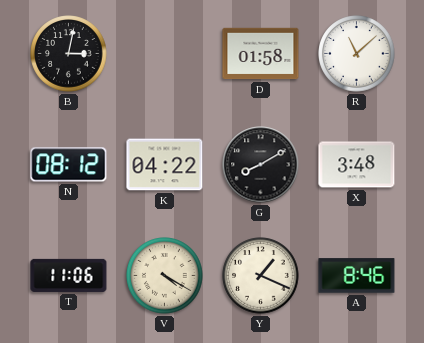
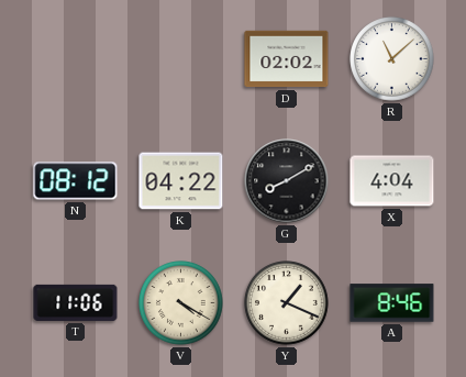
B: 3:02 -> none
D: 01:58 -> 02:02
X: 3:48 -> 4:04
